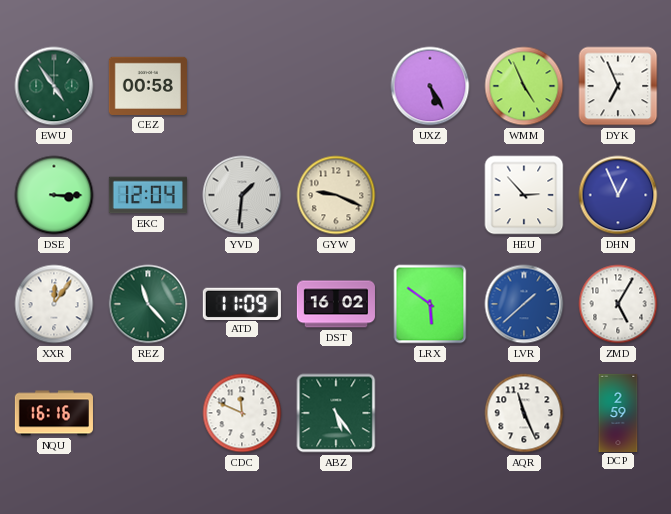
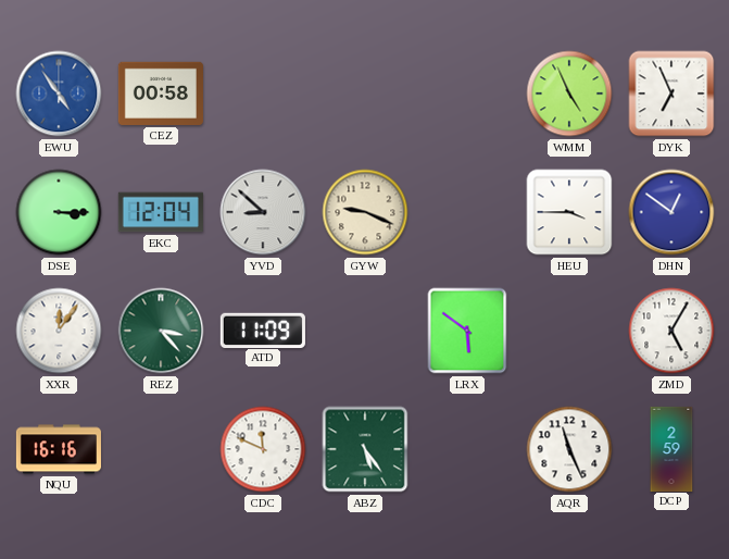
EWU dial: green -> blue
UXZ: 5:25 -> none
YVD: 1:31 -> 8:52
HEU: 2:53 -> 3:45
DHN: 12:56 -> 12:51
REZ: 11:23 -> 3:23
DST: 16:02 -> none
LVR: 1:38 -> none
